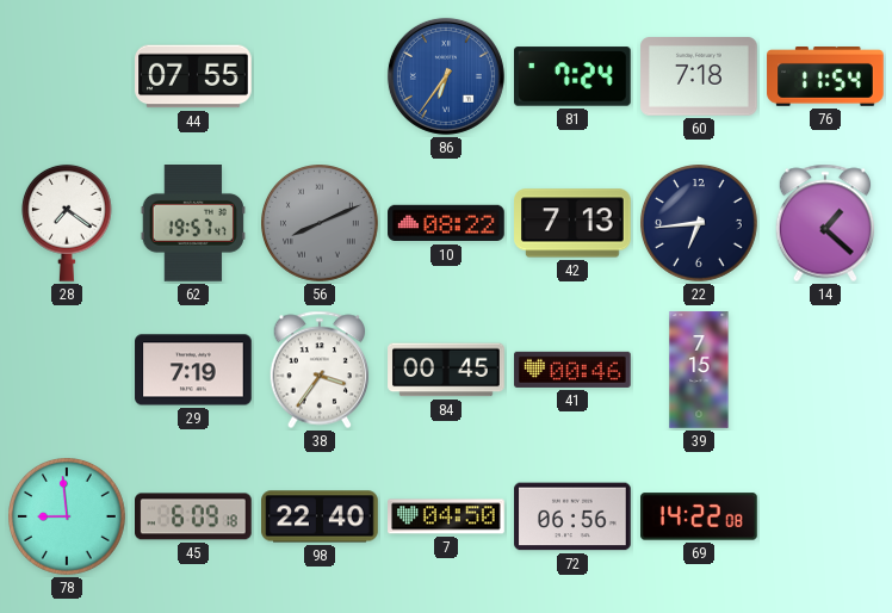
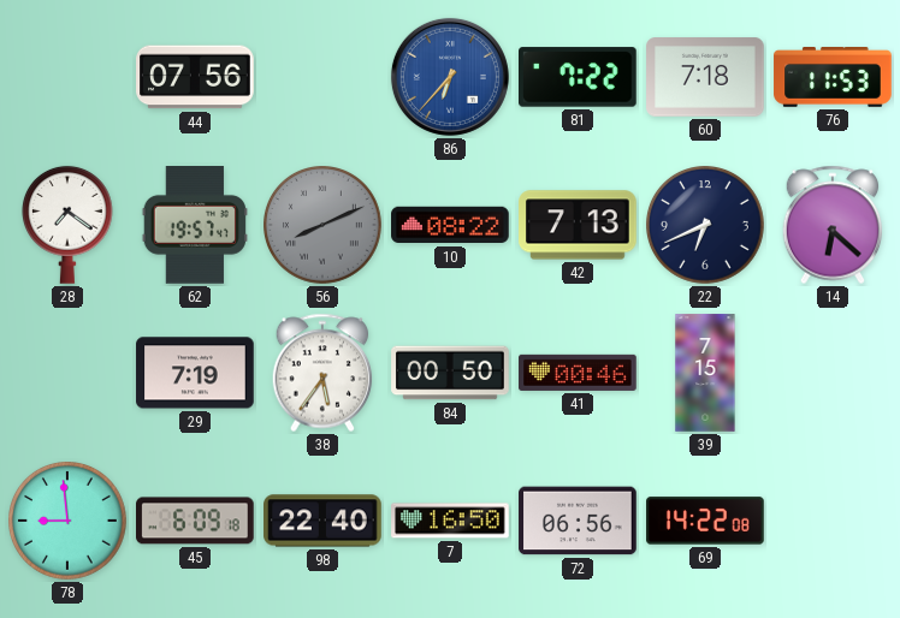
44: 07:55 -> 07:56
86: 6:36 -> 6:37
81: 7:24 -> 7:22
76: 11:54 -> 11:53
22: 6:44 -> 6:41
14: 1:22 -> 6:22
38: 3:36 -> 5:36
84: 00:45 -> 00:50
7: 04:50 -> 16:50
